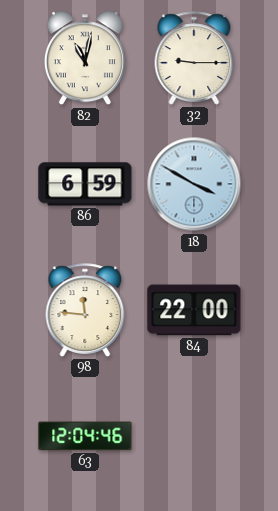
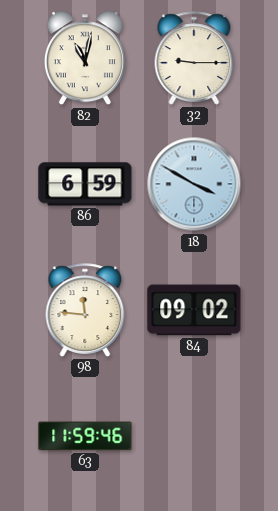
84: 22:00 -> 09:02
63: 12:04 -> 11:59
